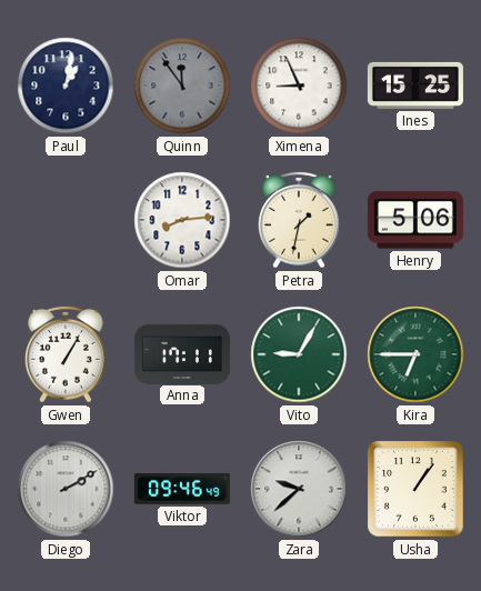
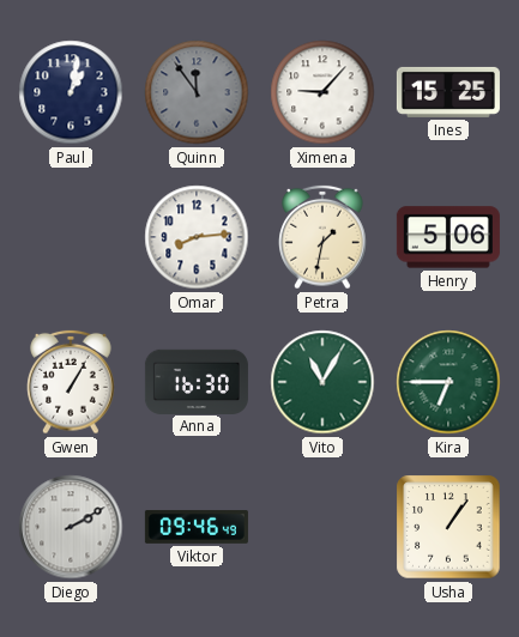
Ximena: 8:56 -> 9:07
Anna: 17:11 -> 16:30
Vito: 9:05 -> 11:05
Zara: 9:38 -> none
